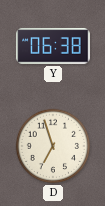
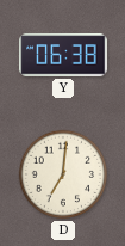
D: 6:57 -> 7:01
